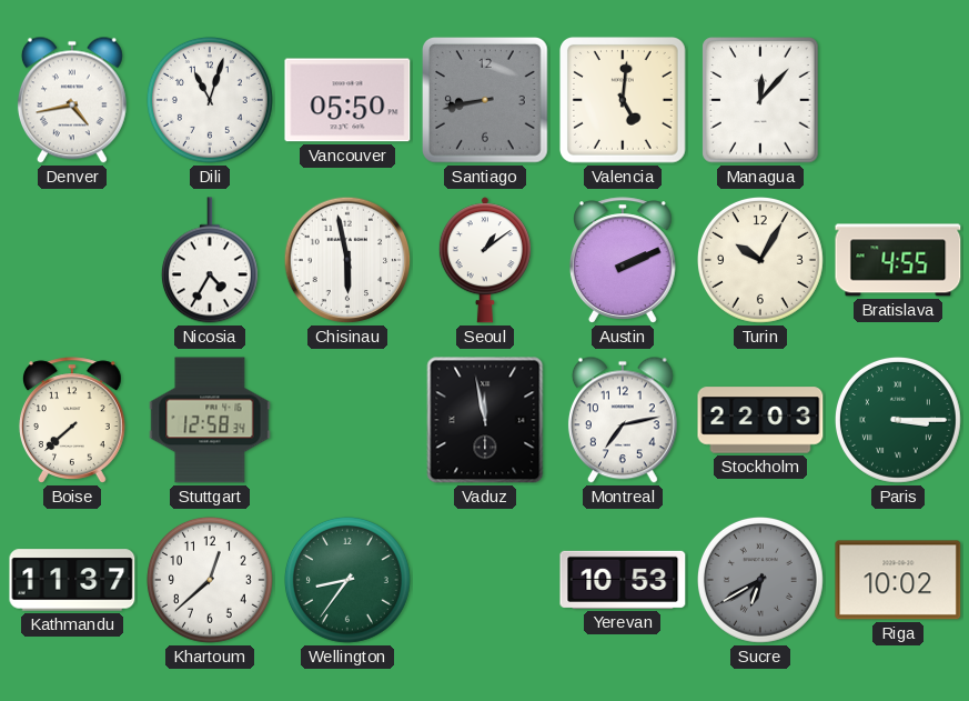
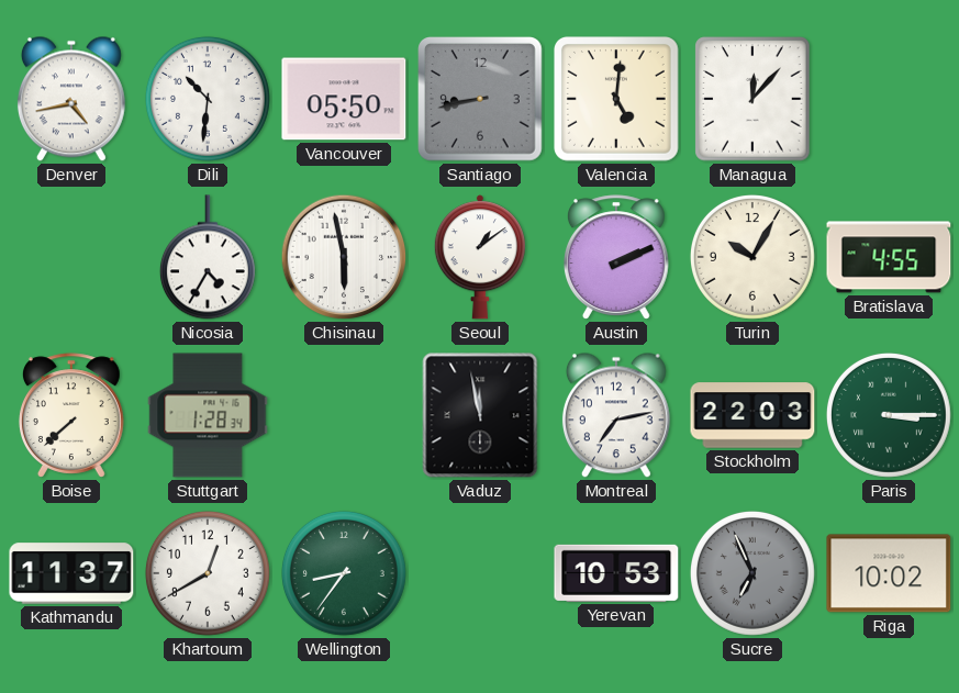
Dili: 11:03 -> 10:31
Stuttgart: 12:58 -> 1:28
Khartoum: 12:38 -> 12:40
Sucre: 6:40 -> 6:56
